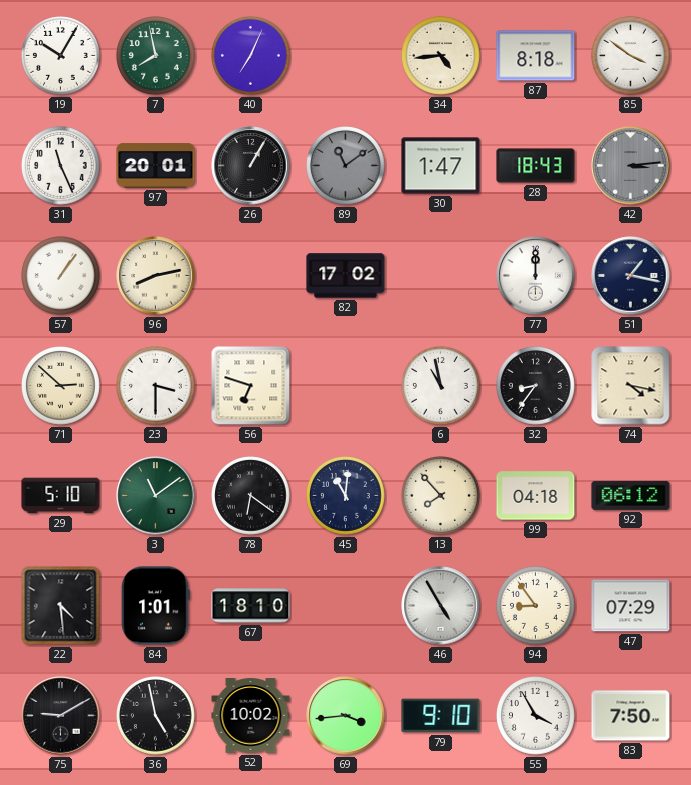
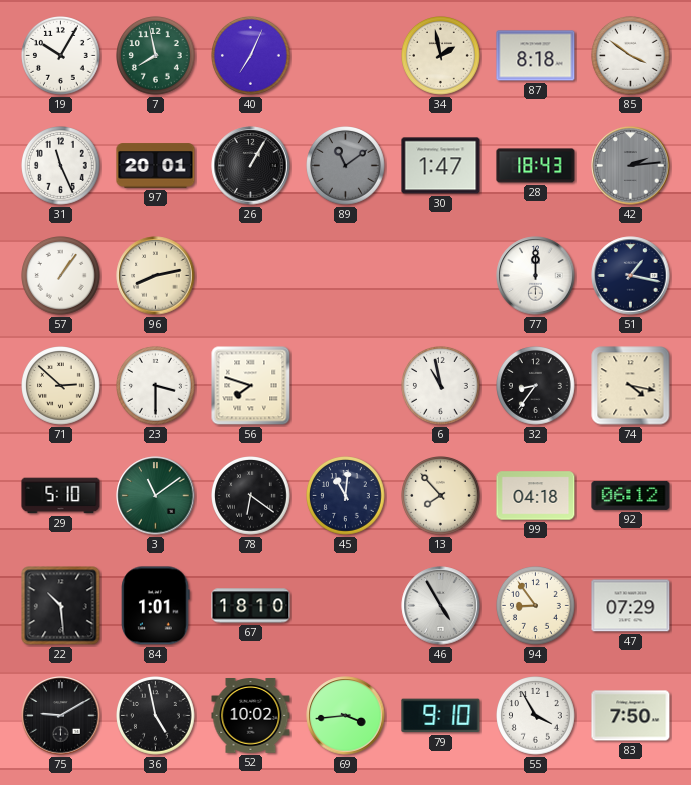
34: 4:44 -> 1:58
42: 3:14 -> 2:14
82: 17:02 -> none
56: 6:48 -> 7:48
22: 4:29 -> 10:29
